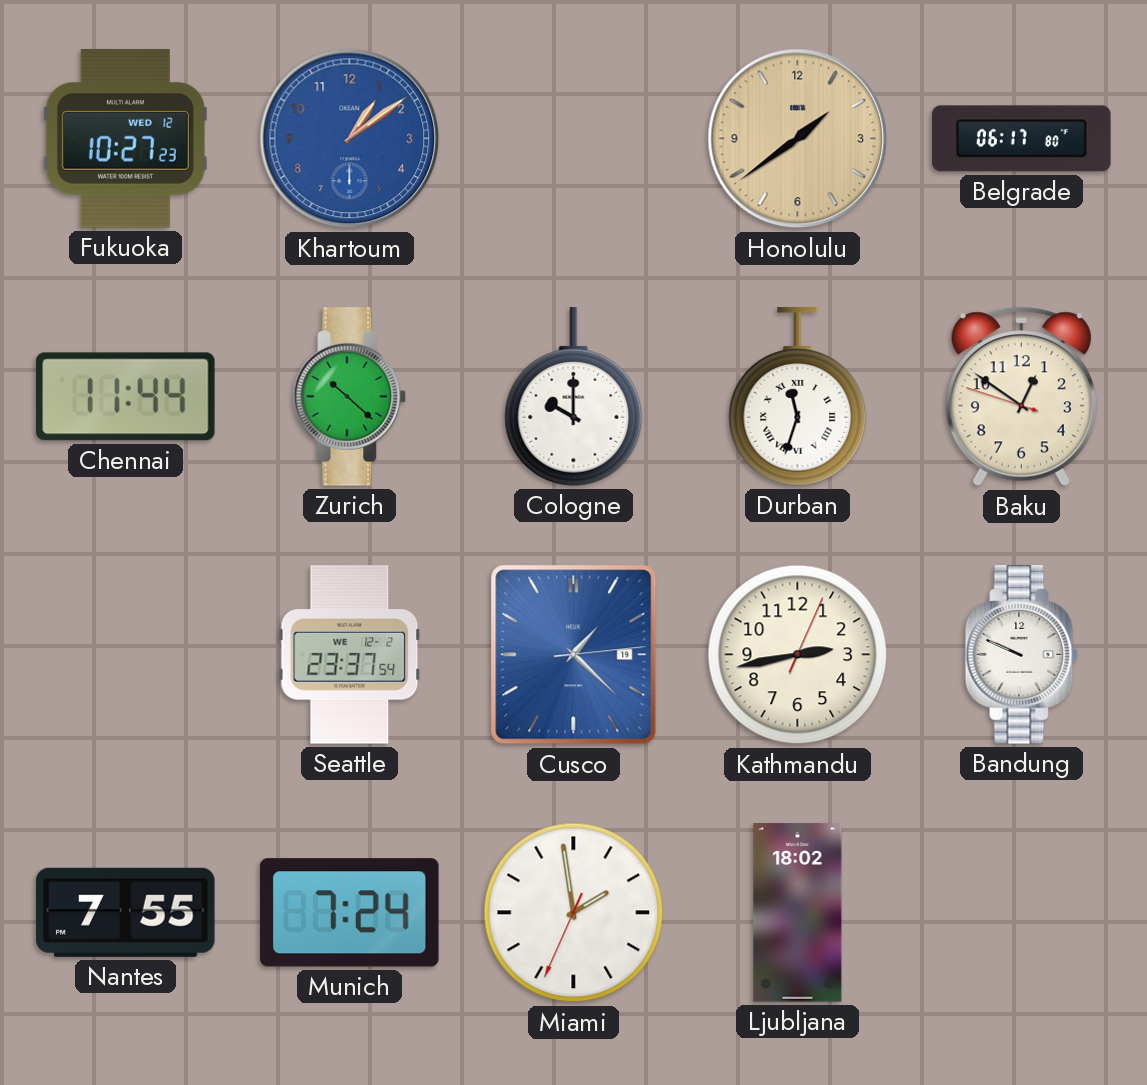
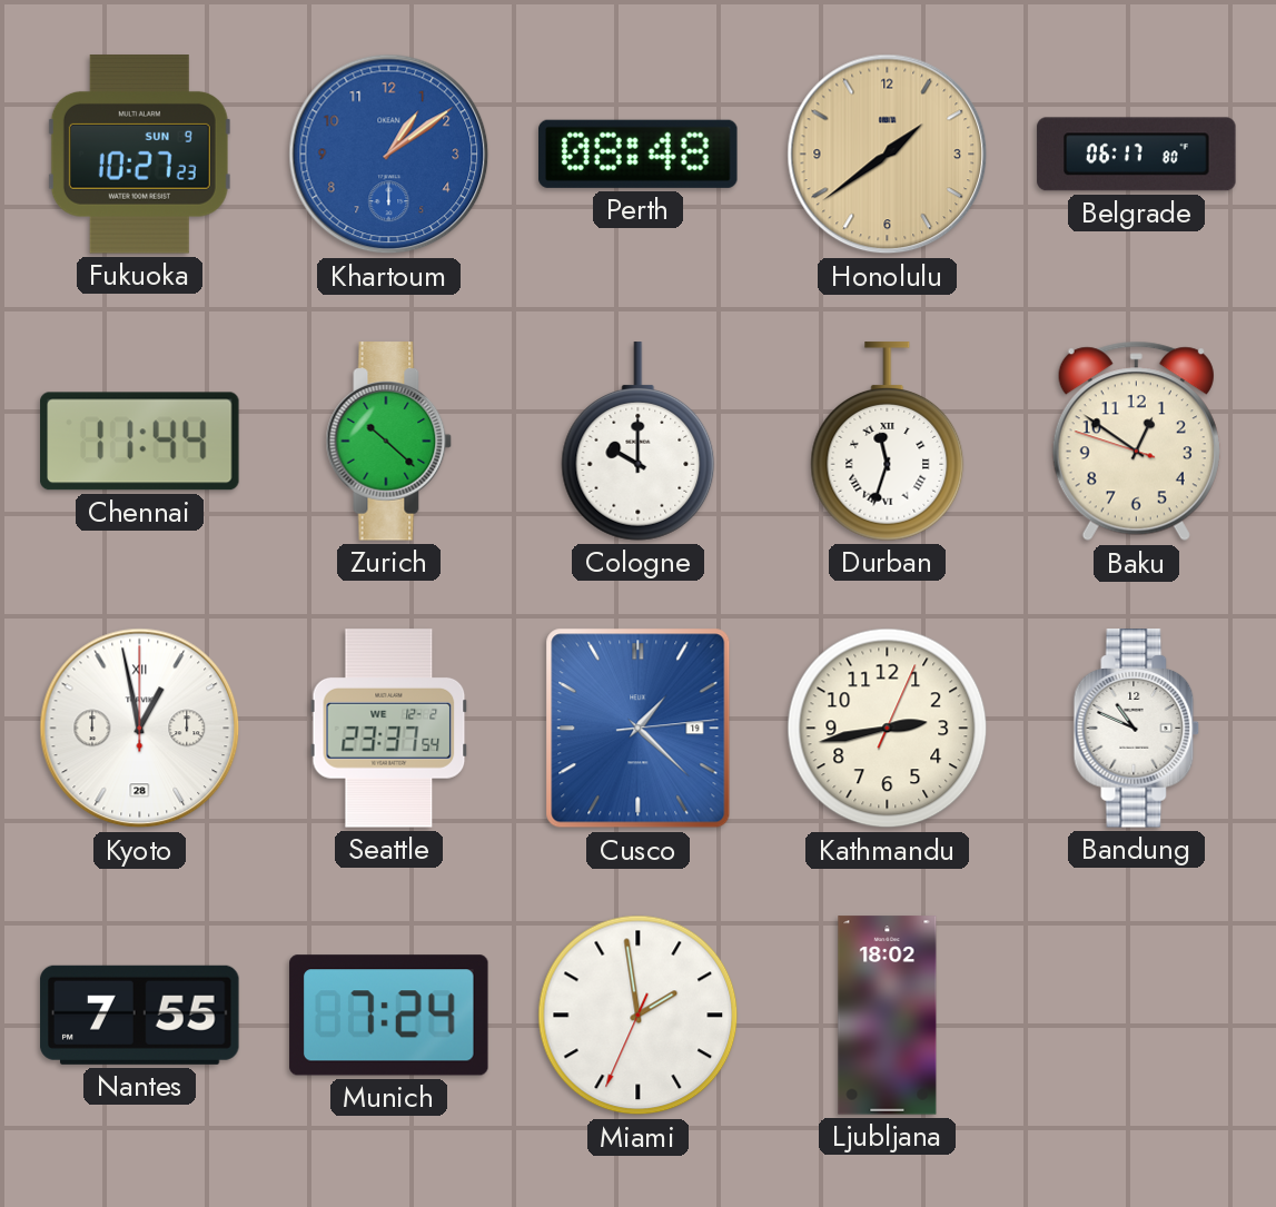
Fukuoka date: WED 12 -> SUN 9
Perth: none -> 08:48
Kyoto: none -> 12:58
Bandung: 9:49 -> 10:49
